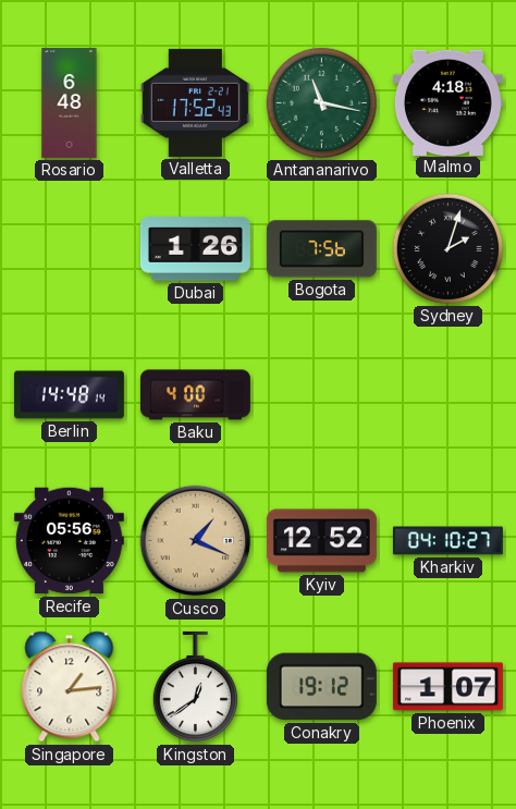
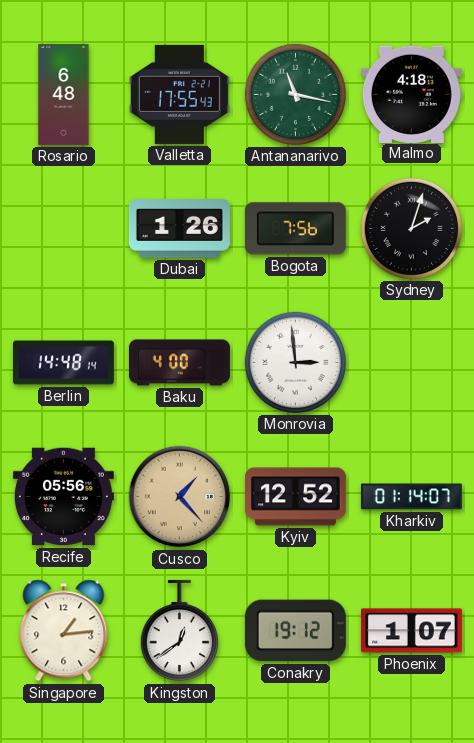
Valletta: 17:52 -> 17:55
Monrovia: none -> 2:59
Cusco: 1:19 -> 1:23
Kharkiv: 04:10 -> 01:14
